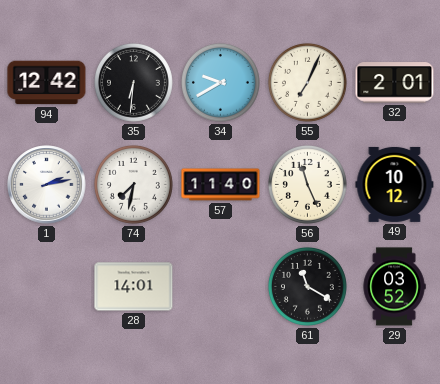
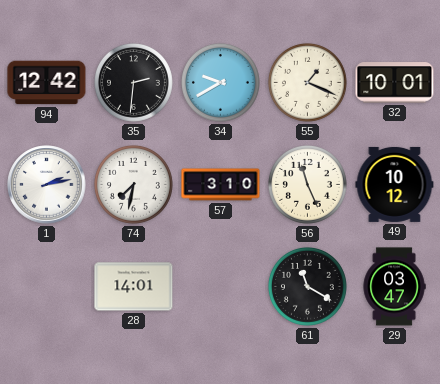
35: 6:31 -> 2:31
55: 7:04 -> 1:19
32: 2:01 -> 10:01
57: 11:40 -> 3:10
29: 03:52 -> 03:47
